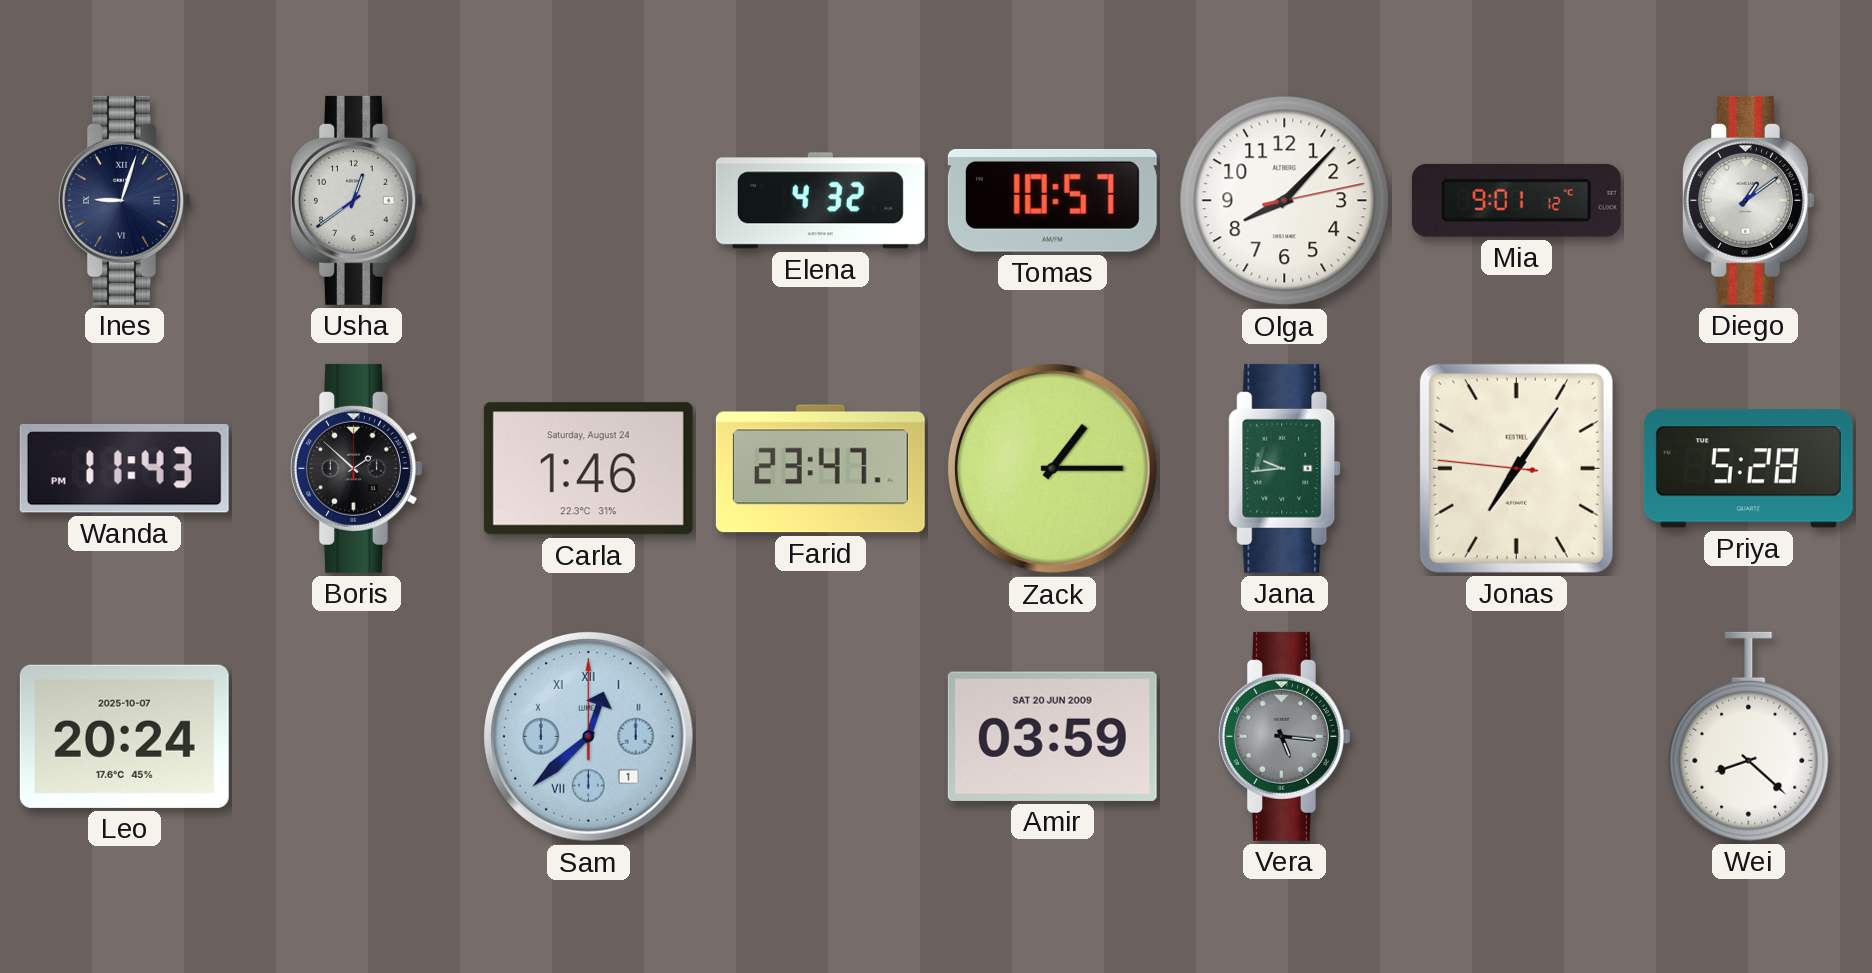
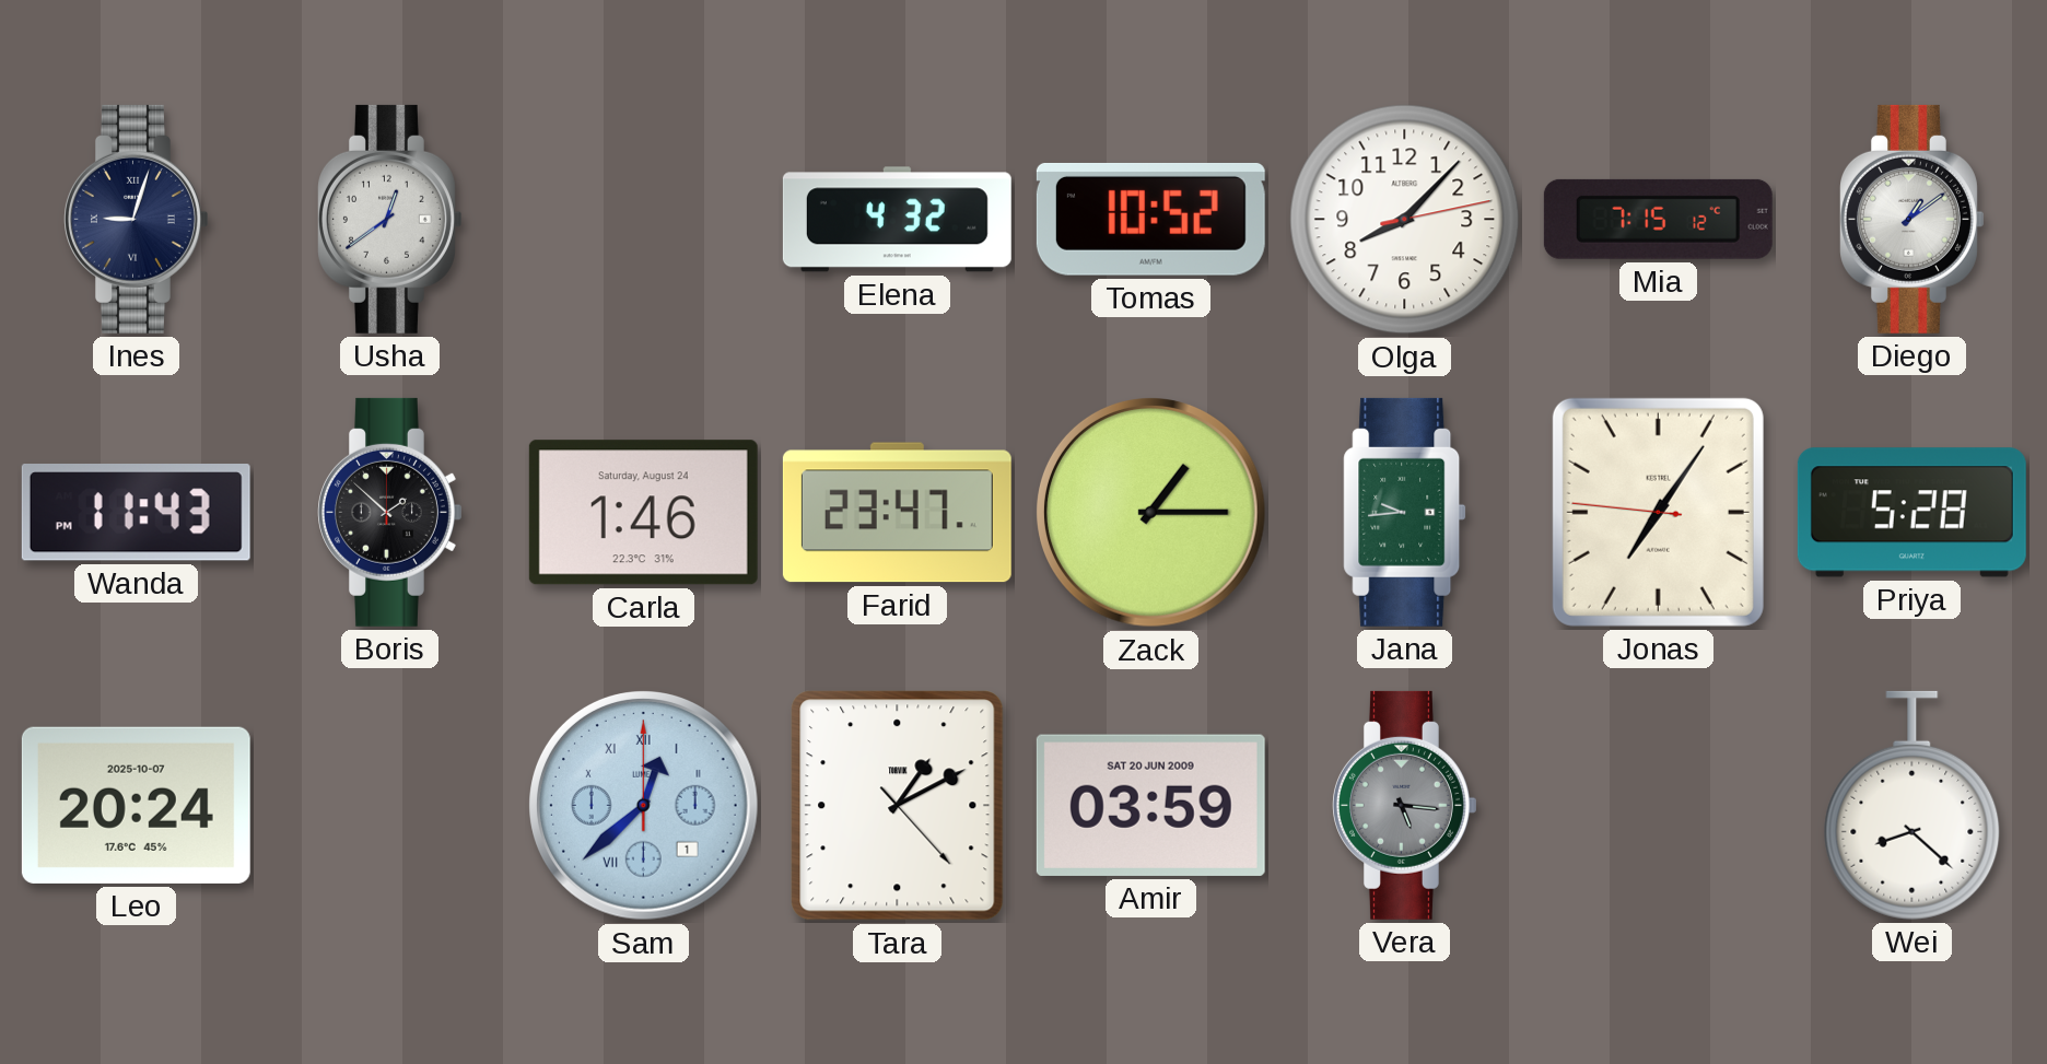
Tomas: 10:57 -> 10:52
Mia: 9:01 -> 7:15
Tara: none -> 1:10
